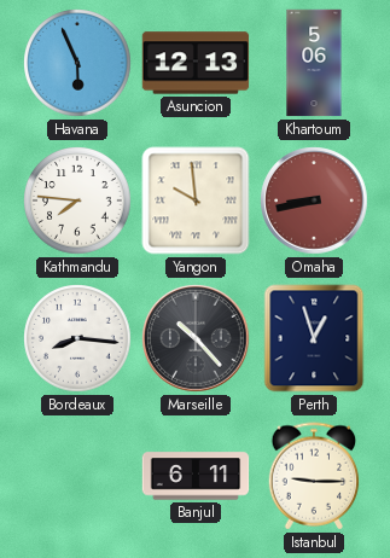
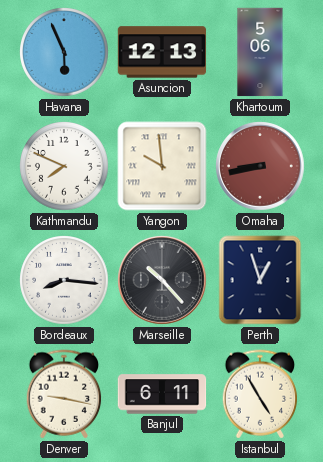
Kathmandu: 7:46 -> 7:49
Denver: none -> 9:17
Istanbul: 9:15 -> 4:55
